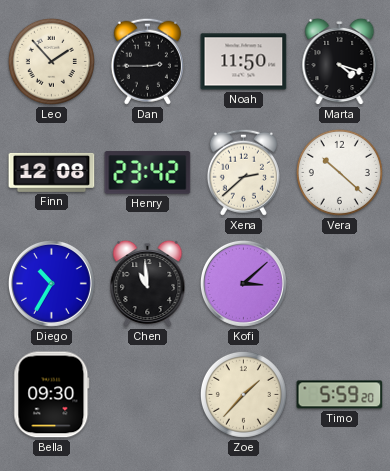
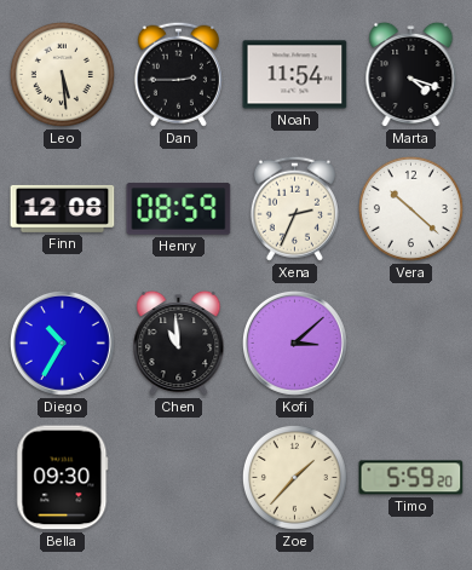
Leo: 1:53 -> 5:29
Noah: 11:50 -> 11:54
Henry: 23:42 -> 08:59
Xena: 2:38 -> 2:34
